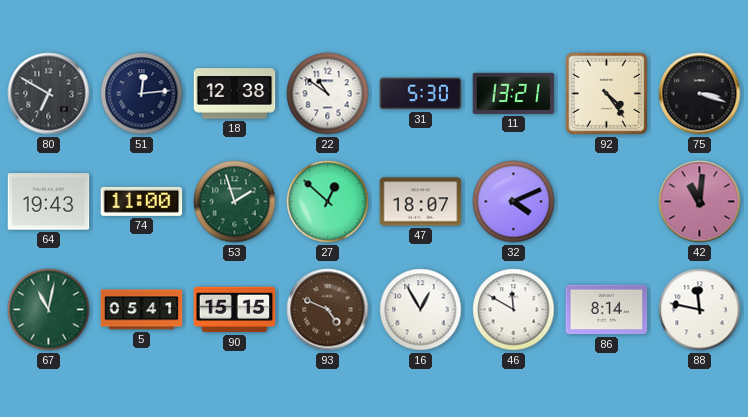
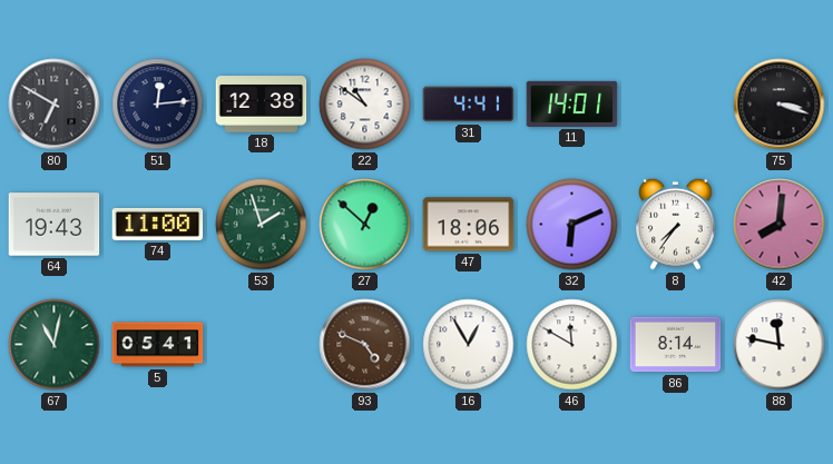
31: 5:30 -> 4:41
11: 13:21 -> 14:01
92: 4:24 -> none
47: 18:07 -> 18:06
32: 4:11 -> 6:11
8: none -> 7:36
42: 11:01 -> 8:01
90: 15:15 -> none
